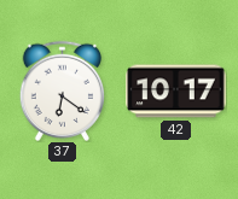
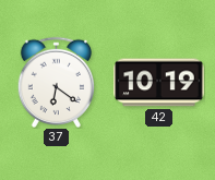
42: 10:17 -> 10:19
